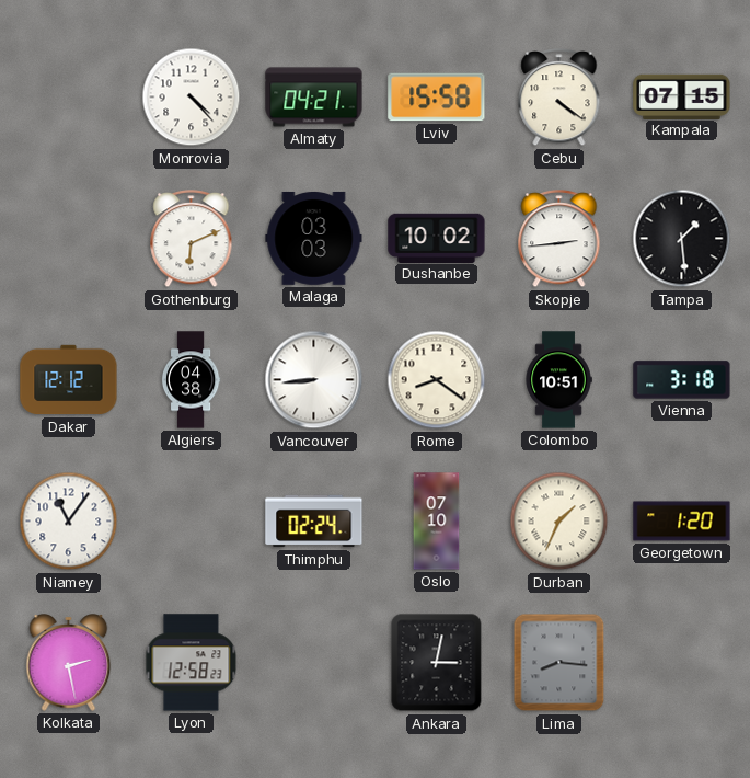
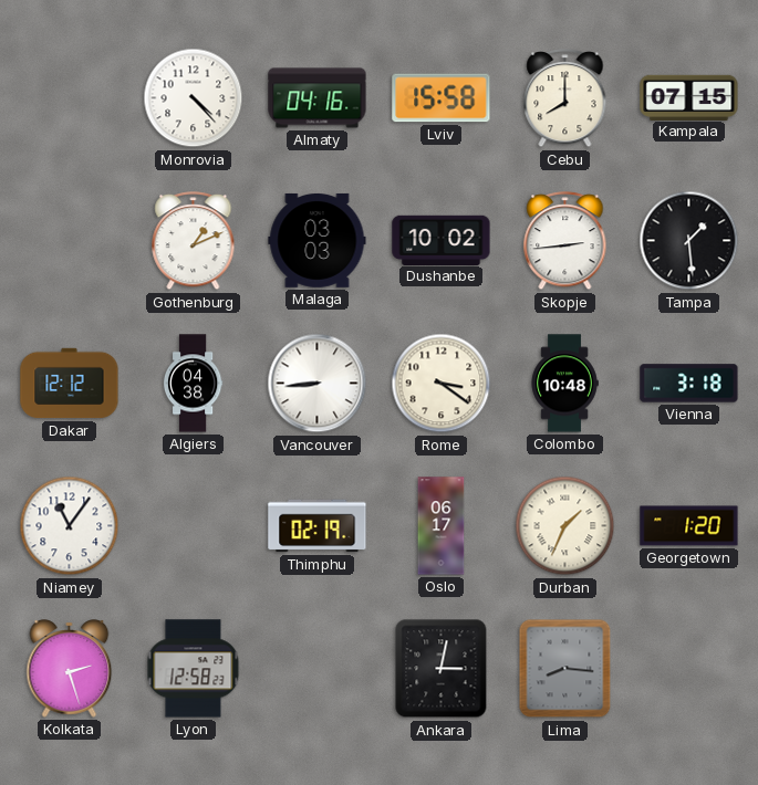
Almaty: 04:21 -> 04:16
Cebu: 4:21 -> 8:00
Gothenburg: 6:11 -> 1:11
Rome: 8:21 -> 3:21
Colombo: 10:51 -> 10:48
Thimphu: 02:24 -> 02:19
Oslo: 07:10 -> 06:17
Kolkata: 2:28 -> 2:27
